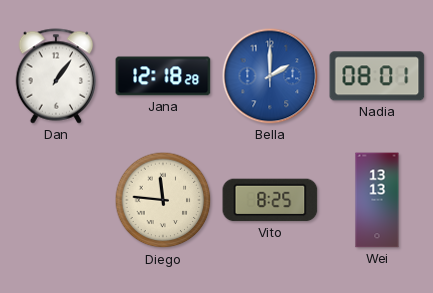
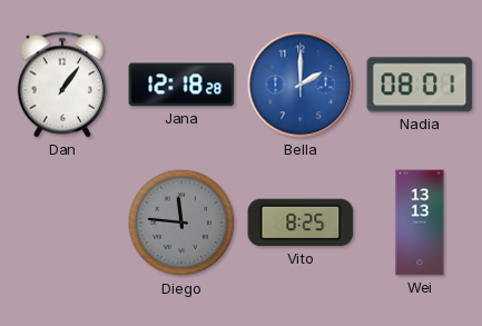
Diego dial: cream -> grey
